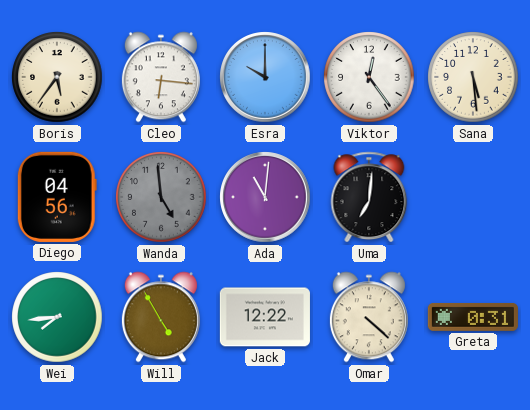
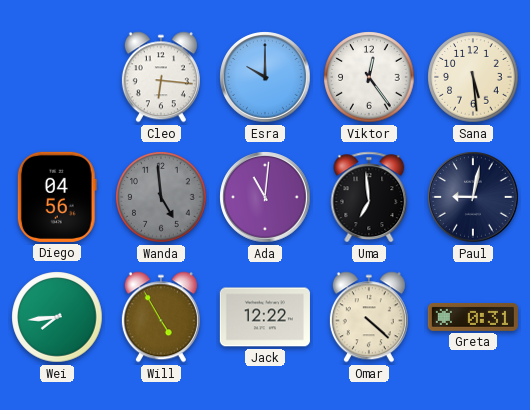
Boris: 5:36 -> none
Uma: 7:01 -> 6:59
Paul: none -> 9:02
